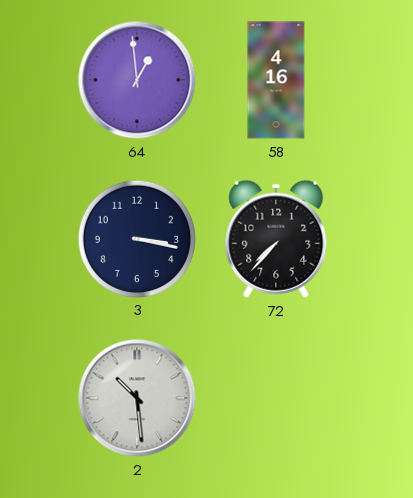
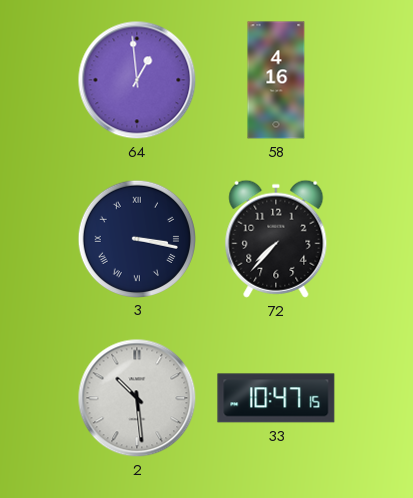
3 numerals: Arabic -> Roman
33: none -> 10:47
